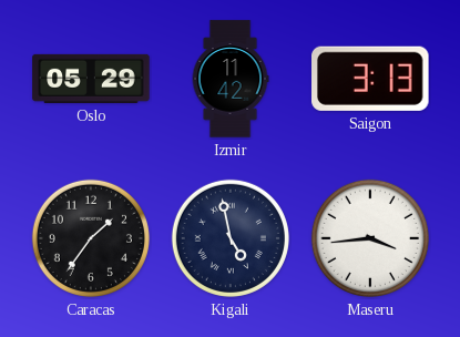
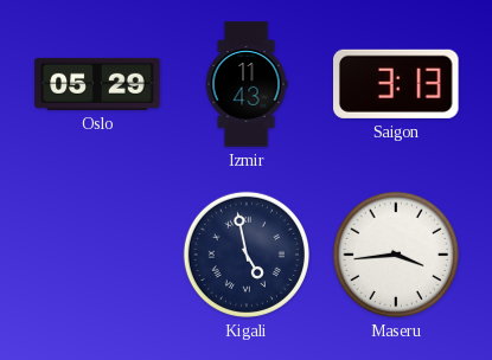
Izmir: 11:42 -> 11:43
Caracas: 1:36 -> none
